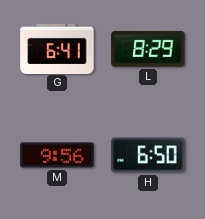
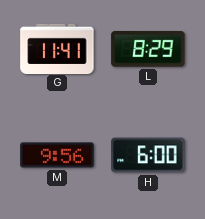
G: 6:41 -> 11:41
H: 6:50 -> 6:00
